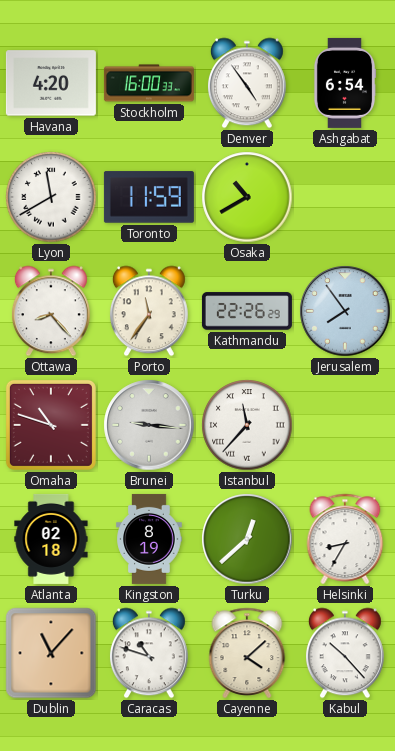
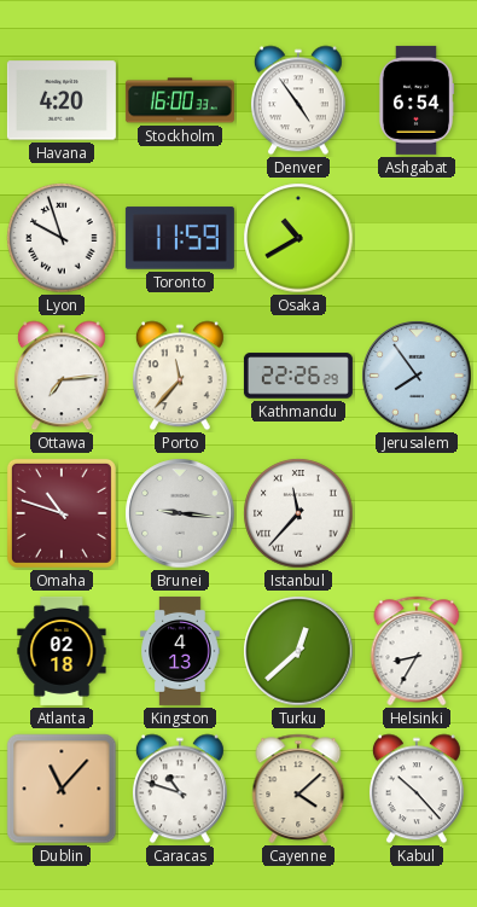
Lyon: 11:40 -> 9:57
Ottawa: 8:23 -> 7:14
Porto: 11:36 -> 11:37
Kingston: 8:19 -> 4:13
